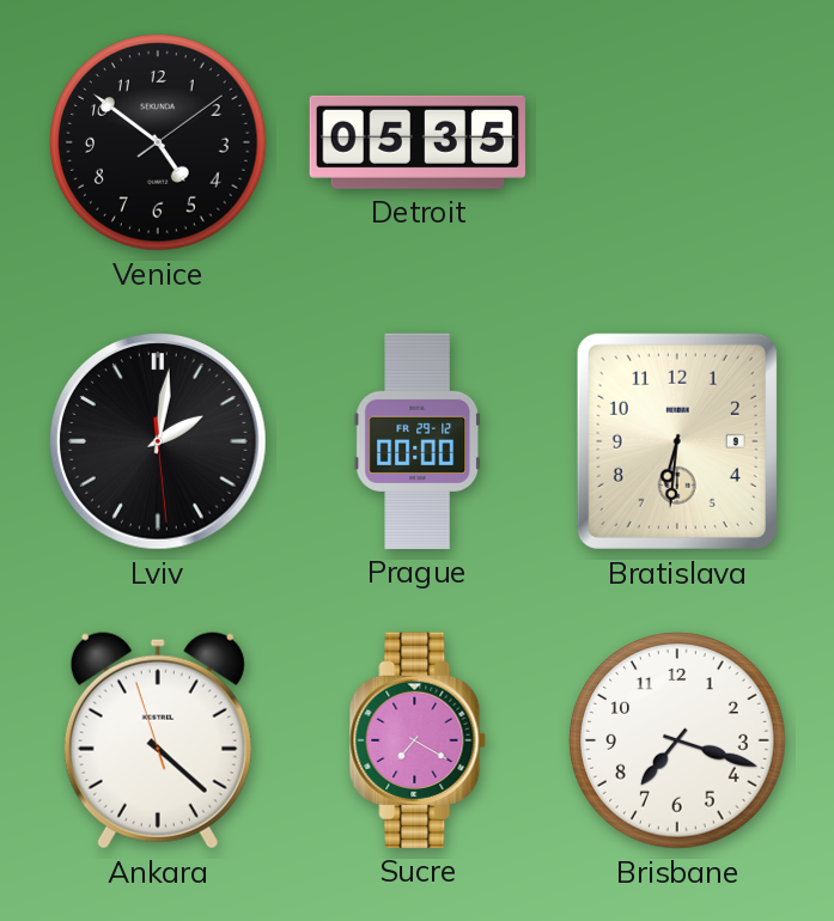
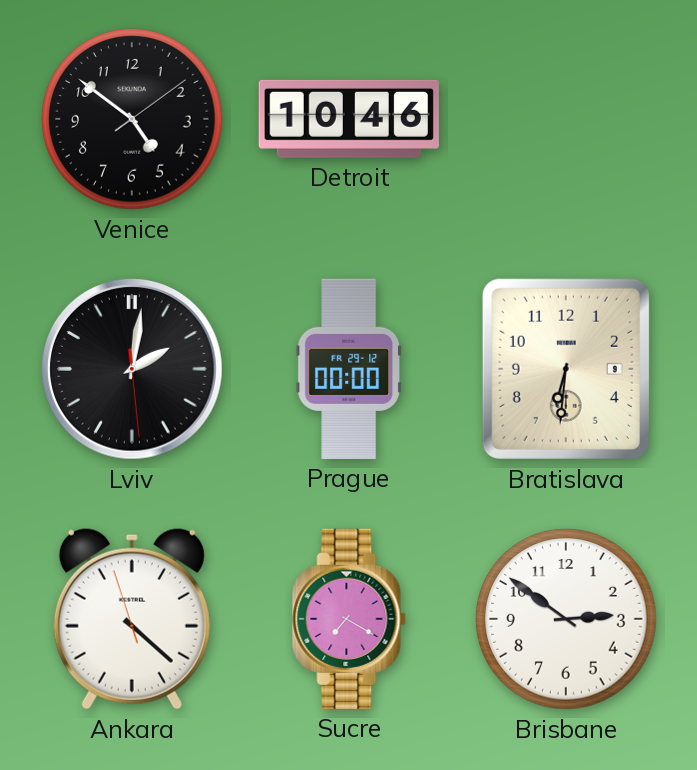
Detroit: 05:35 -> 10:46
Brisbane: 7:18 -> 2:51
